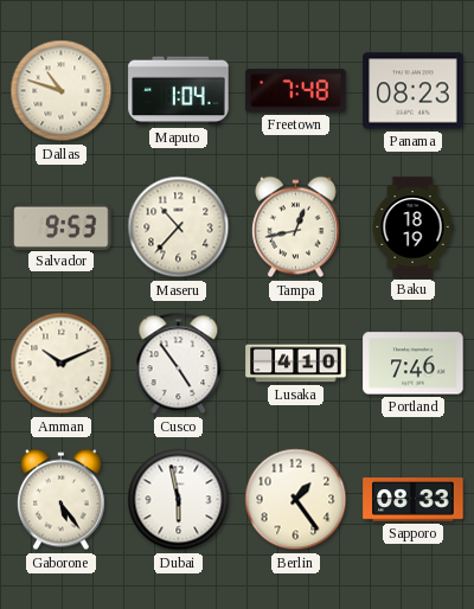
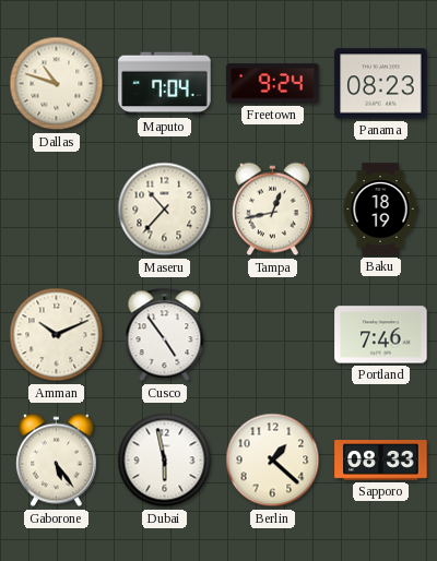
Maputo: 1:04 -> 7:04
Freetown: 7:48 -> 9:24
Salvador: 9:53 -> none
Lusaka: 4:10 -> none
Berlin: 1:24 -> 1:22
